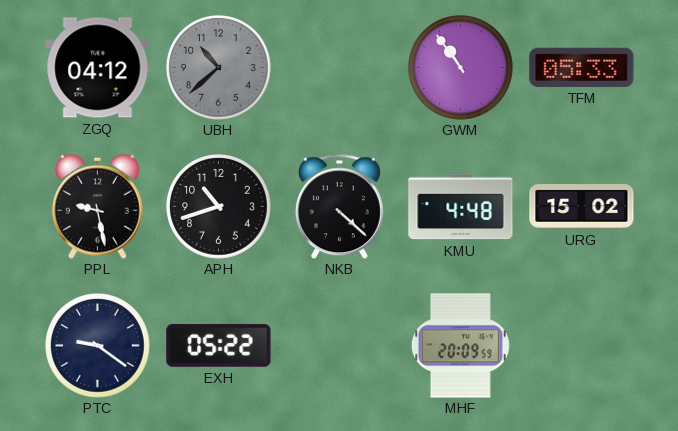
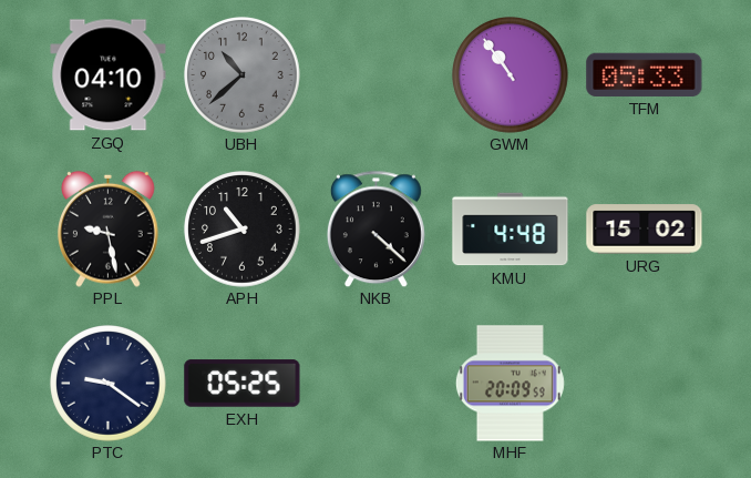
ZGQ: 04:12 -> 04:10
EXH: 05:22 -> 05:25
